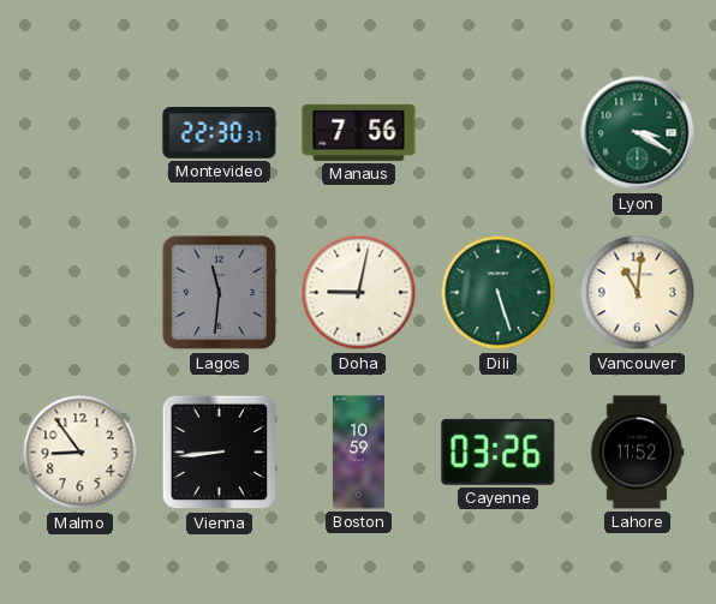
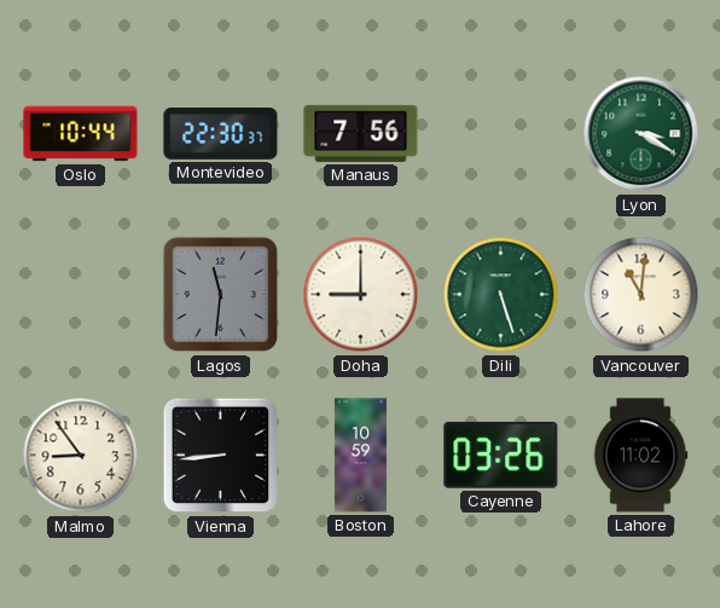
Oslo: none -> 10:44
Doha: 9:02 -> 9:00
Lahore: 11:52 -> 11:02
